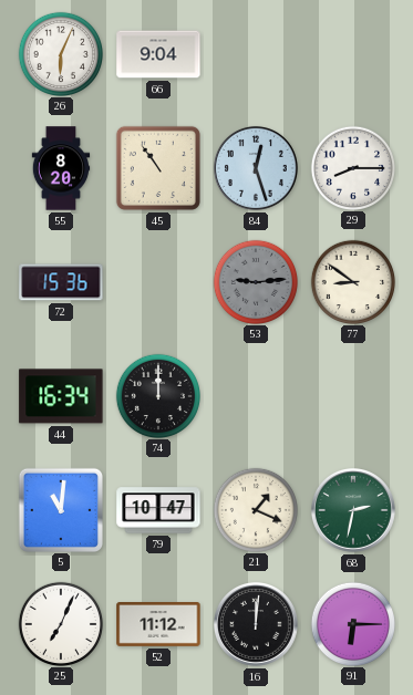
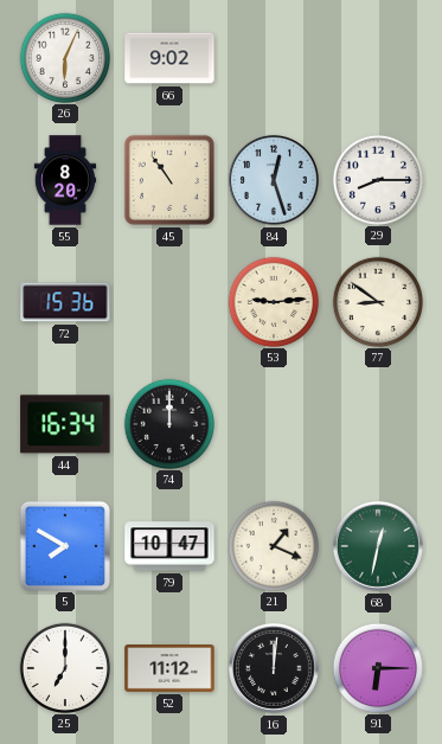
66: 9:04 -> 9:02
53 dial: grey -> cream
5: 11:01 -> 7:50
68: 2:32 -> 12:32
25: 7:04 -> 7:00
